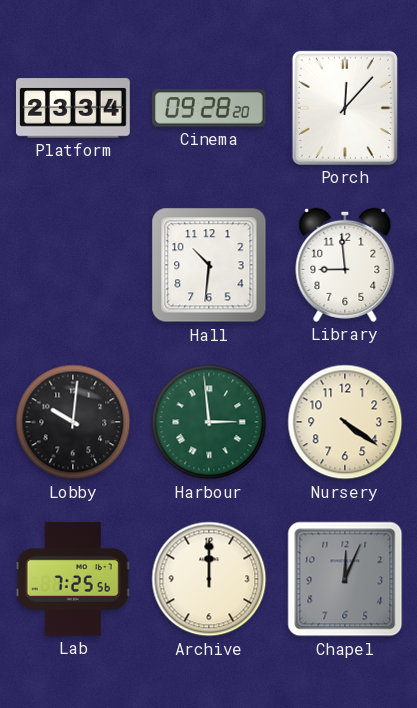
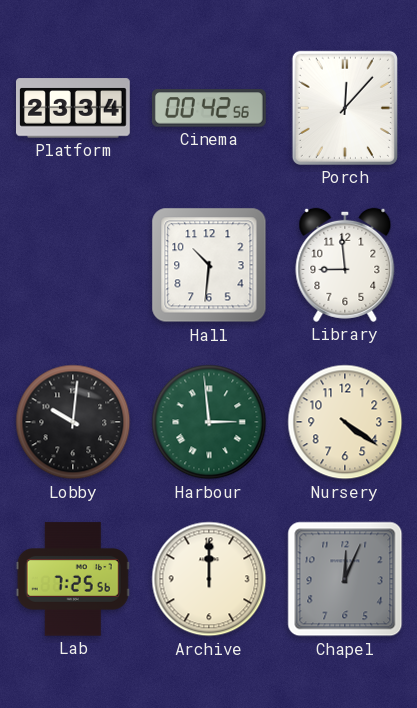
Cinema: 09:28 -> 00:42
